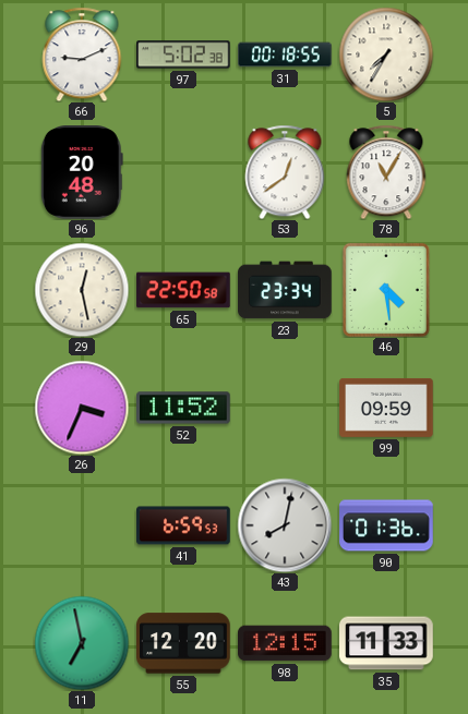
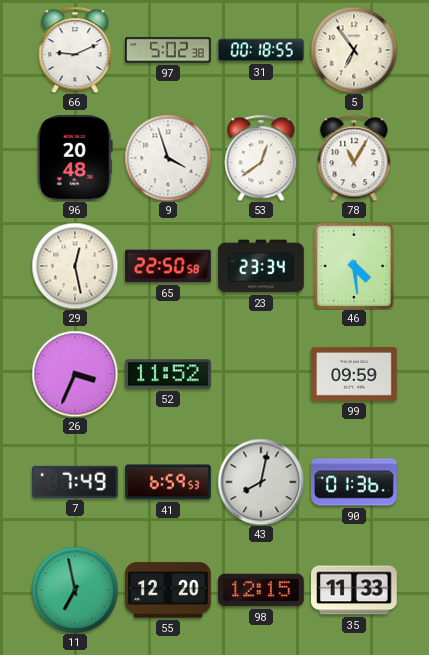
5: 7:35 -> 6:54
9: none -> 3:57
7: none -> 7:49
